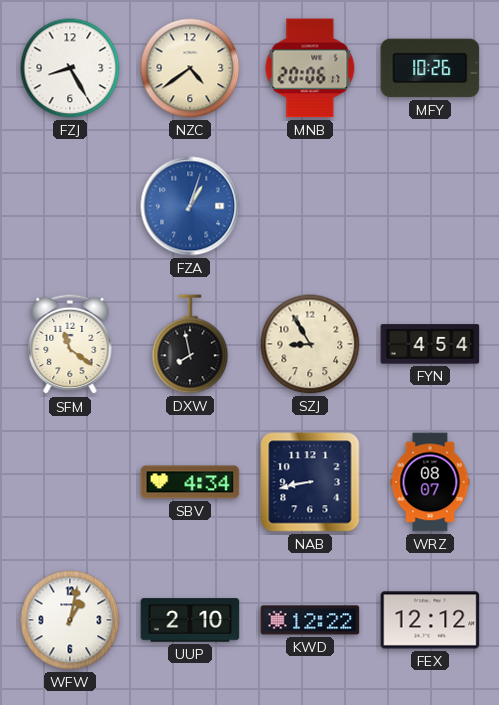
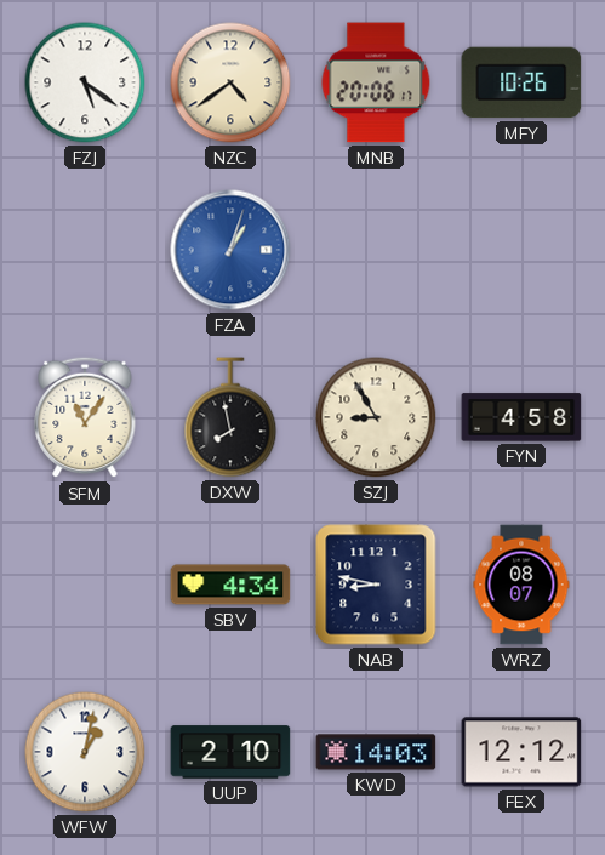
FZJ: 8:25 -> 5:21
SFM: 11:21 -> 11:06
FYN: 4:54 -> 4:58
NAB: 8:43 -> 8:47
KWD: 12:22 -> 14:03
